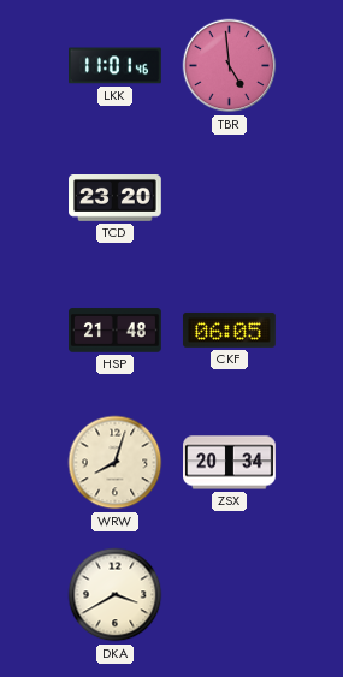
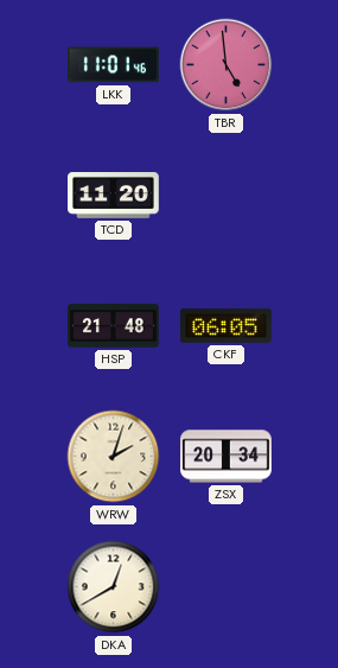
TCD: 23:20 -> 11:20
WRW: 8:03 -> 2:03
DKA: 3:40 -> 12:40
